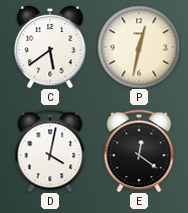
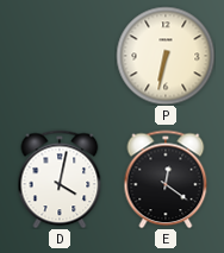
C: 5:39 -> none
P: 12:32 -> 6:32
